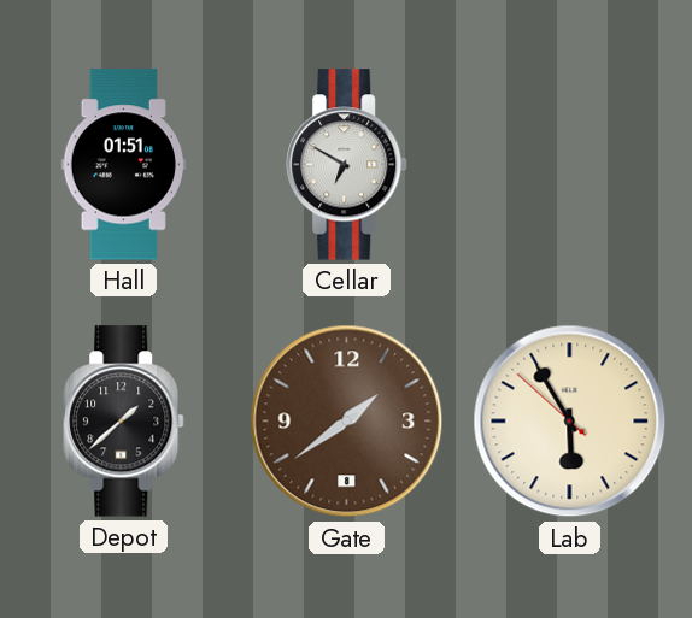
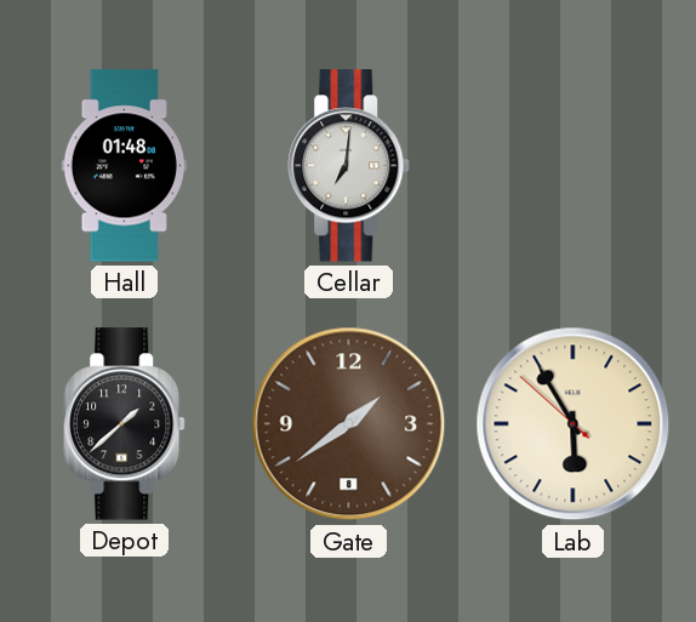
Hall: 01:51 -> 01:48
Cellar: 6:50 -> 7:01
